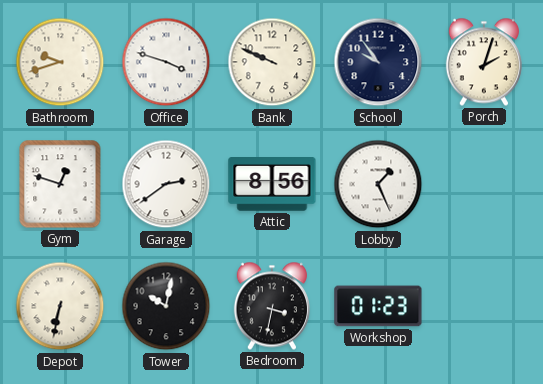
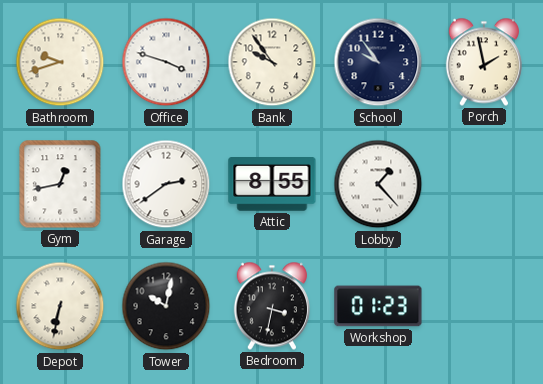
Bank: 9:49 -> 9:54
Porch: 2:03 -> 1:58
Gym: 12:48 -> 12:43
Attic: 8:56 -> 8:55
Lobby: 1:26 -> 1:23
